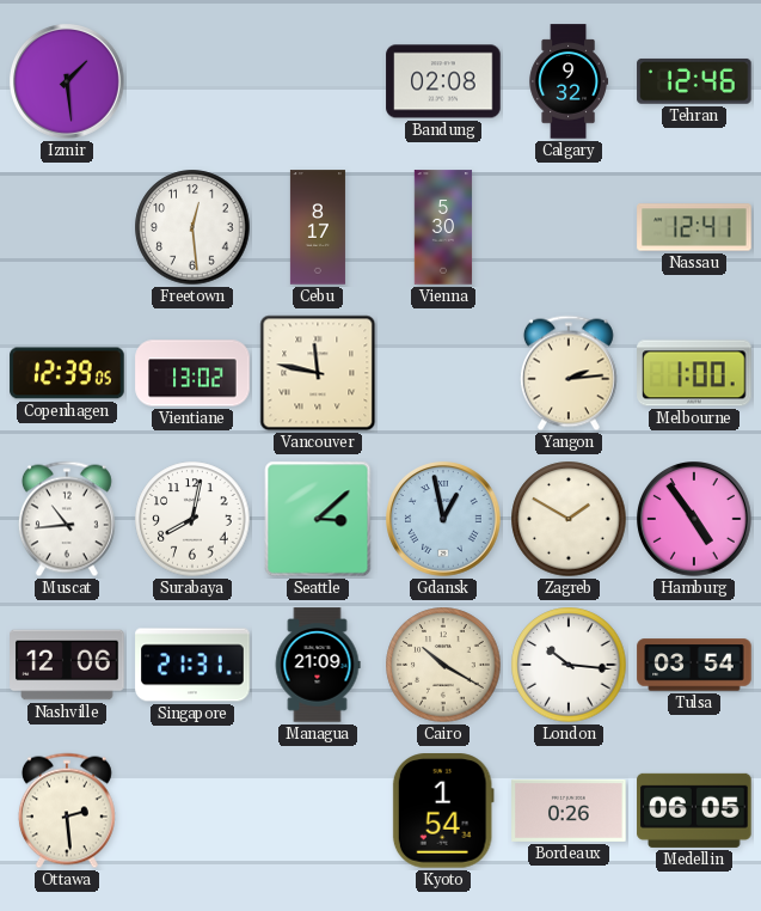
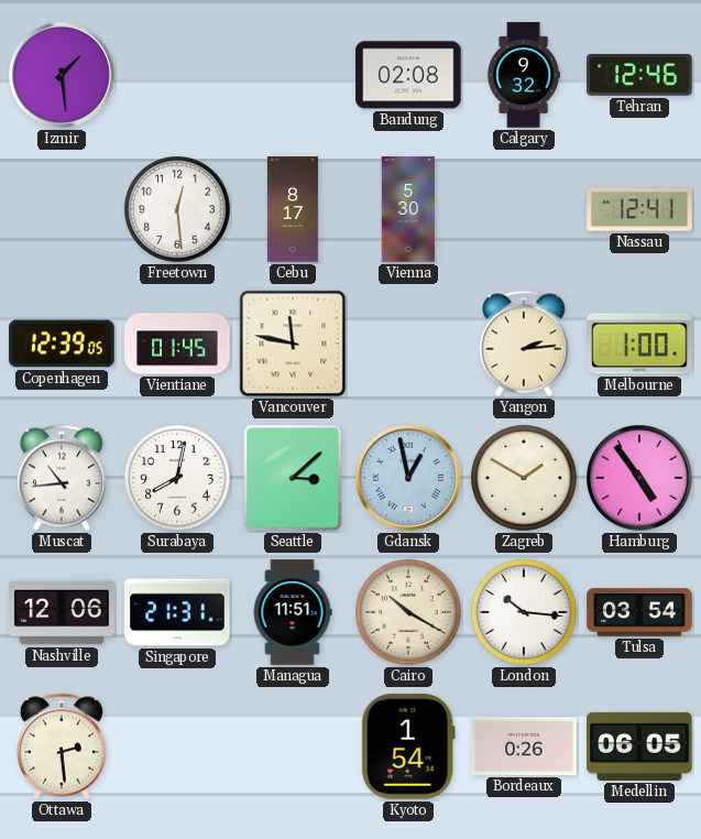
Vientiane: 13:02 -> 01:45
Managua: 21:09 -> 11:51
